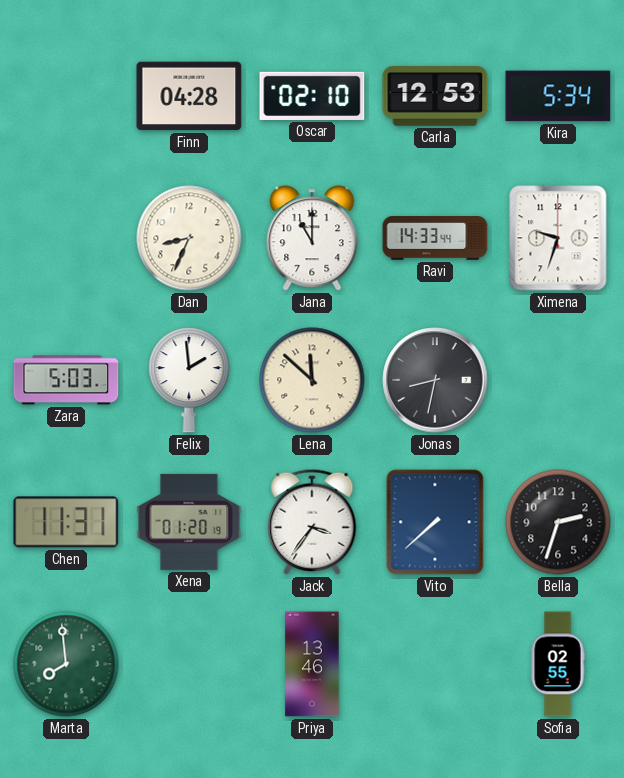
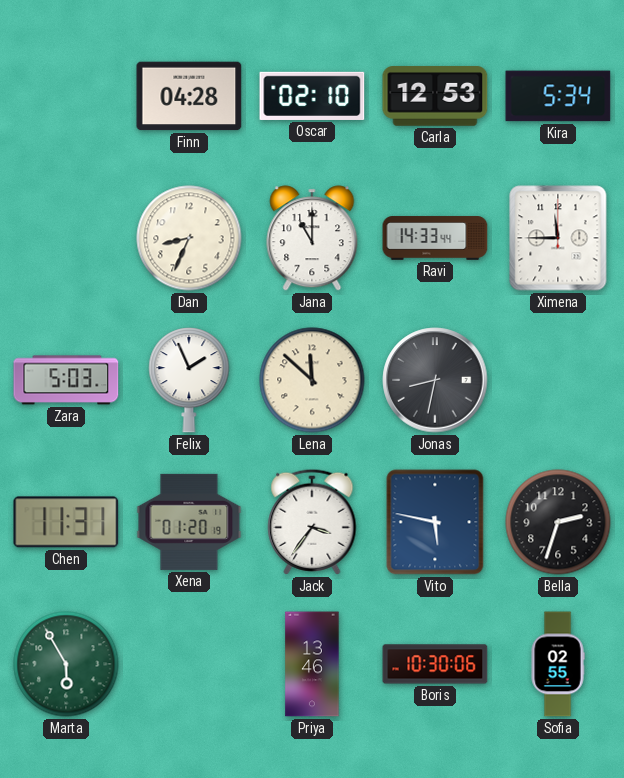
Ximena: 9:33 -> 11:45
Felix: 1:59 -> 1:56
Vito: 7:38 -> 5:47
Marta: 7:59 -> 5:55
Boris: none -> 10:30
